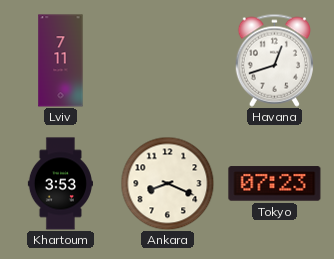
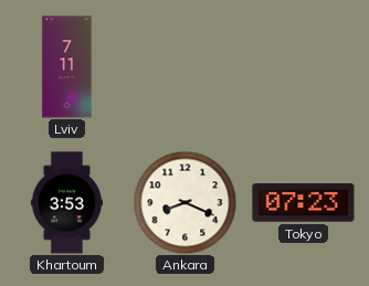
Havana: 12:42 -> none
